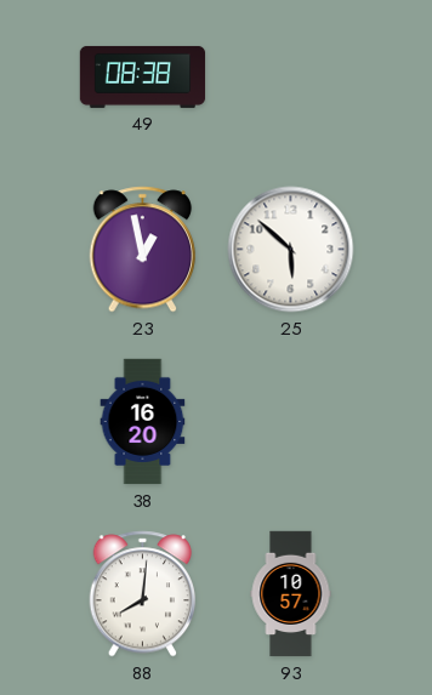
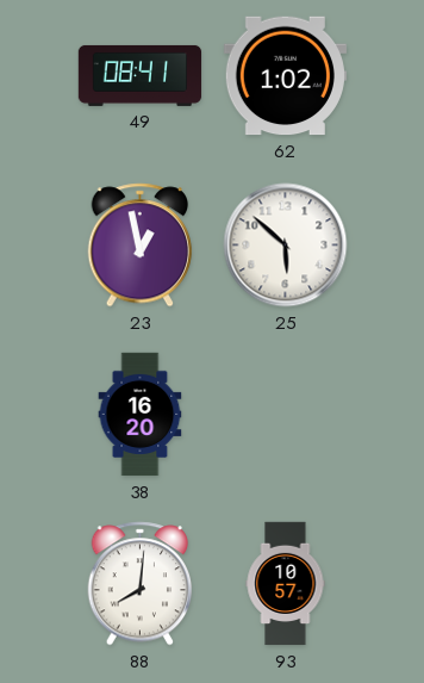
49: 08:38 -> 08:41
62: none -> 1:02
